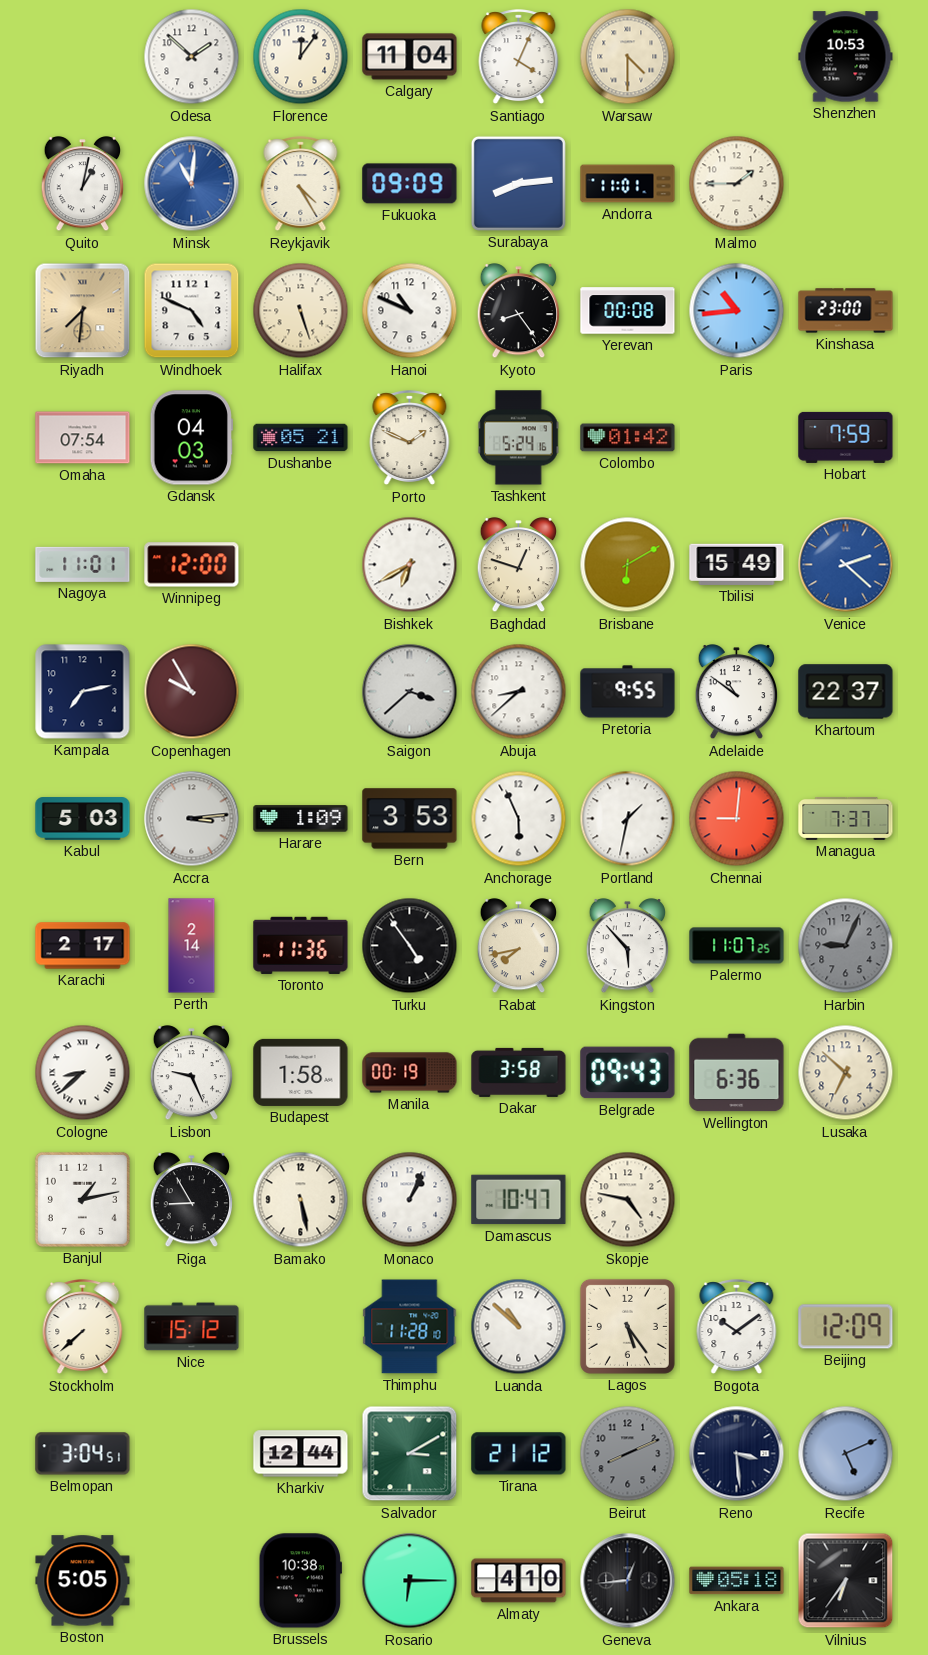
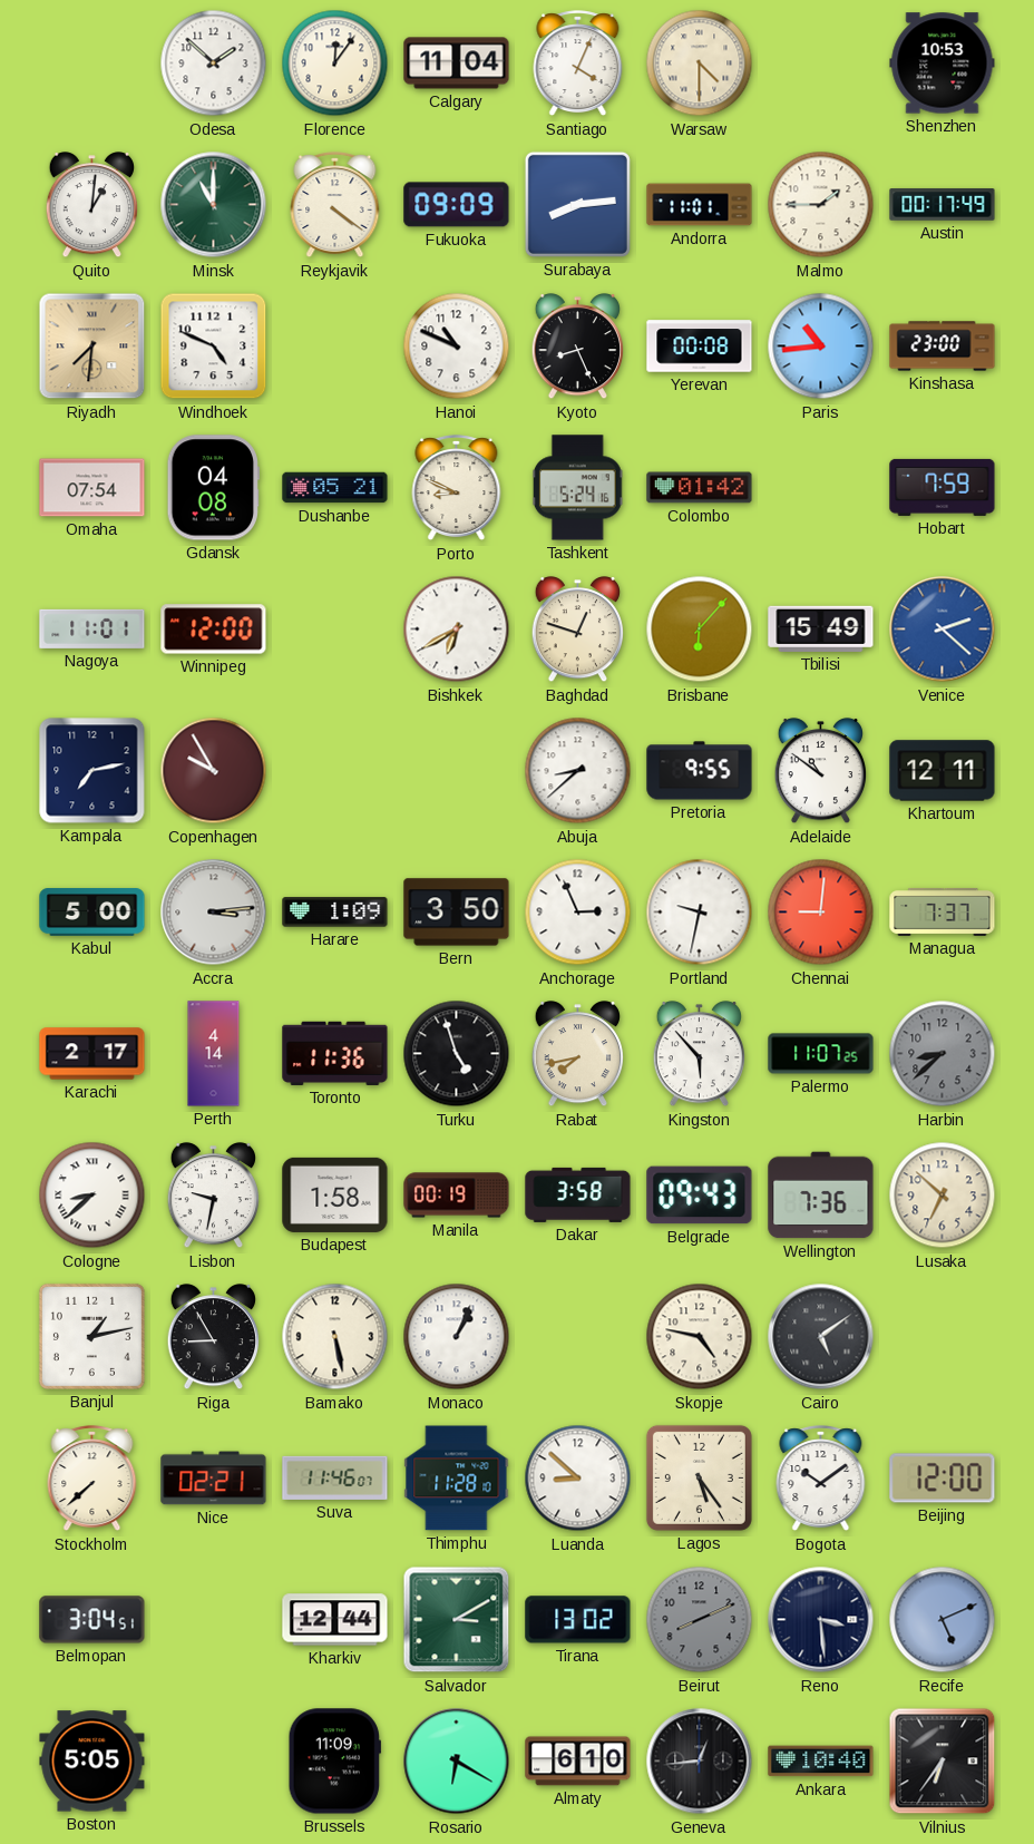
Quito: 1:02 -> 1:01
Minsk: 11:01 -> 11:00
Minsk dial: blue -> green
Reykjavik: 4:25 -> 4:21
Austin: none -> 00:17
Halifax: 5:27 -> none
Kyoto: 8:24 -> 8:26
Gdansk: 04:03 -> 04:08
Porto: 1:49 -> 8:49
Brisbane: 6:10 -> 6:07
Saigon: 3:38 -> none
Khartoum: 22:37 -> 12:11
Kabul: 5:03 -> 5:00
Bern: 3:53 -> 3:50
Anchorage: 5:56 -> 2:56
Portland: 1:32 -> 9:32
Perth: 2:14 -> 4:14
Turku: 4:54 -> 4:57
Harbin: 9:04 -> 8:38
Lisbon: 9:26 -> 9:32
Wellington: 6:36 -> 7:36
Damascus: 10:47 -> none
Cairo: none -> 5:09
Nice: 15:12 -> 02:21
Suva: none -> 11:46
Luanda: 10:52 -> 8:52
Beijing: 12:09 -> 12:00
Tirana: 21:12 -> 13:02
Brussels: 10:38 -> 11:09
Rosario: 6:15 -> 6:20
Almaty: 4:10 -> 6:10
Ankara: 05:18 -> 10:40
